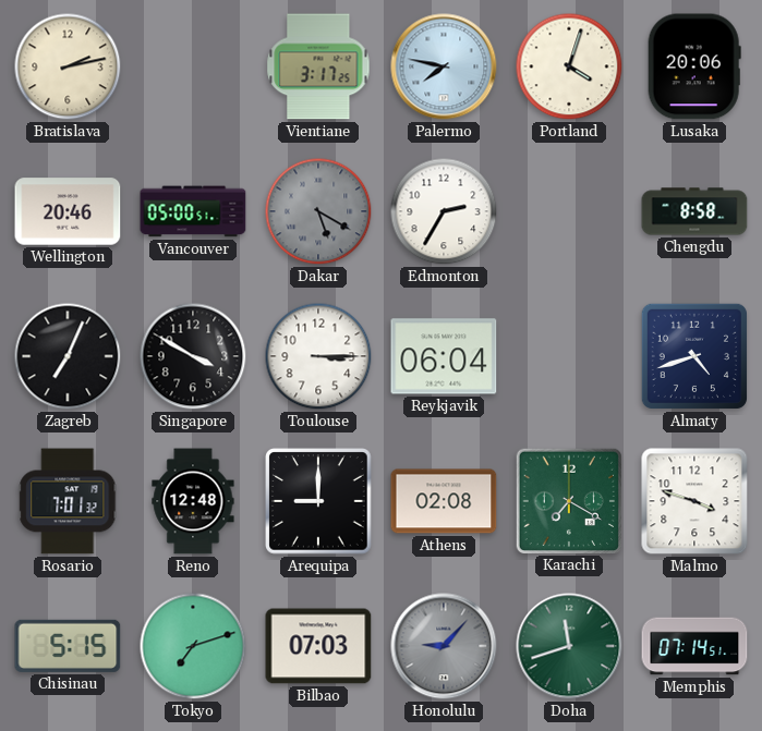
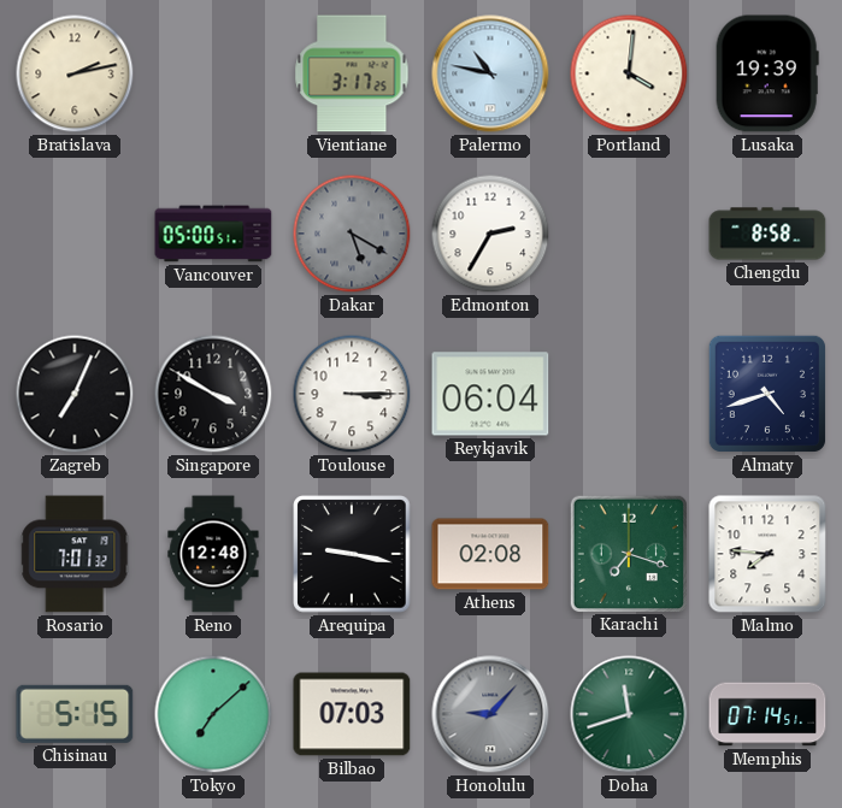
Palermo: 7:47 -> 10:47
Portland: 4:03 -> 4:01
Lusaka: 20:06 -> 19:39
Wellington: 20:46 -> none
Arequipa: 9:00 -> 9:17
Karachi: 7:20 -> 7:18
Malmo: 3:48 -> 7:46
Tokyo: 7:12 -> 7:08
